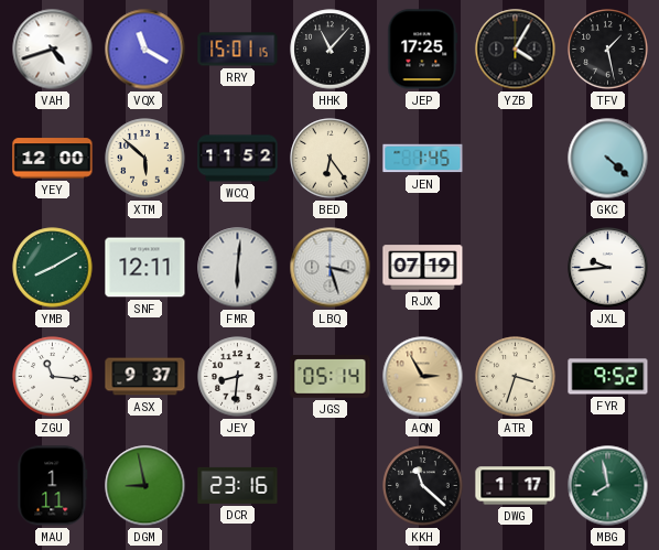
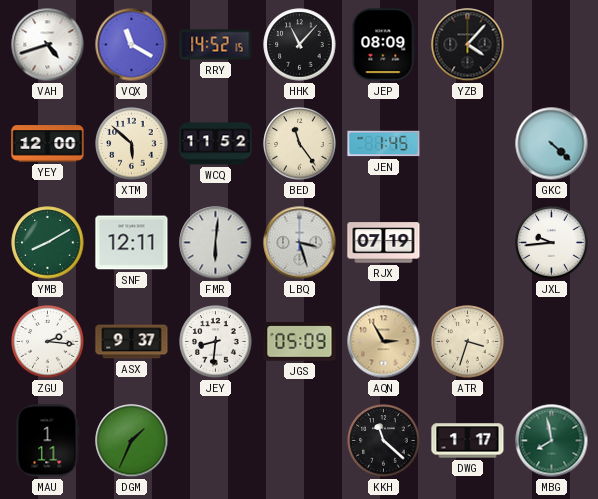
RRY: 15:01 -> 14:52
JEP: 17:25 -> 08:09
YZB: 4:05 -> 4:07
TFV: 1:28 -> none
BED: 6:24 -> 11:24
ZGU: 11:16 -> 2:16
JGS: 05:14 -> 05:09
FYR: 9:52 -> none
DGM: 8:58 -> 1:34
DCR: 23:16 -> none
